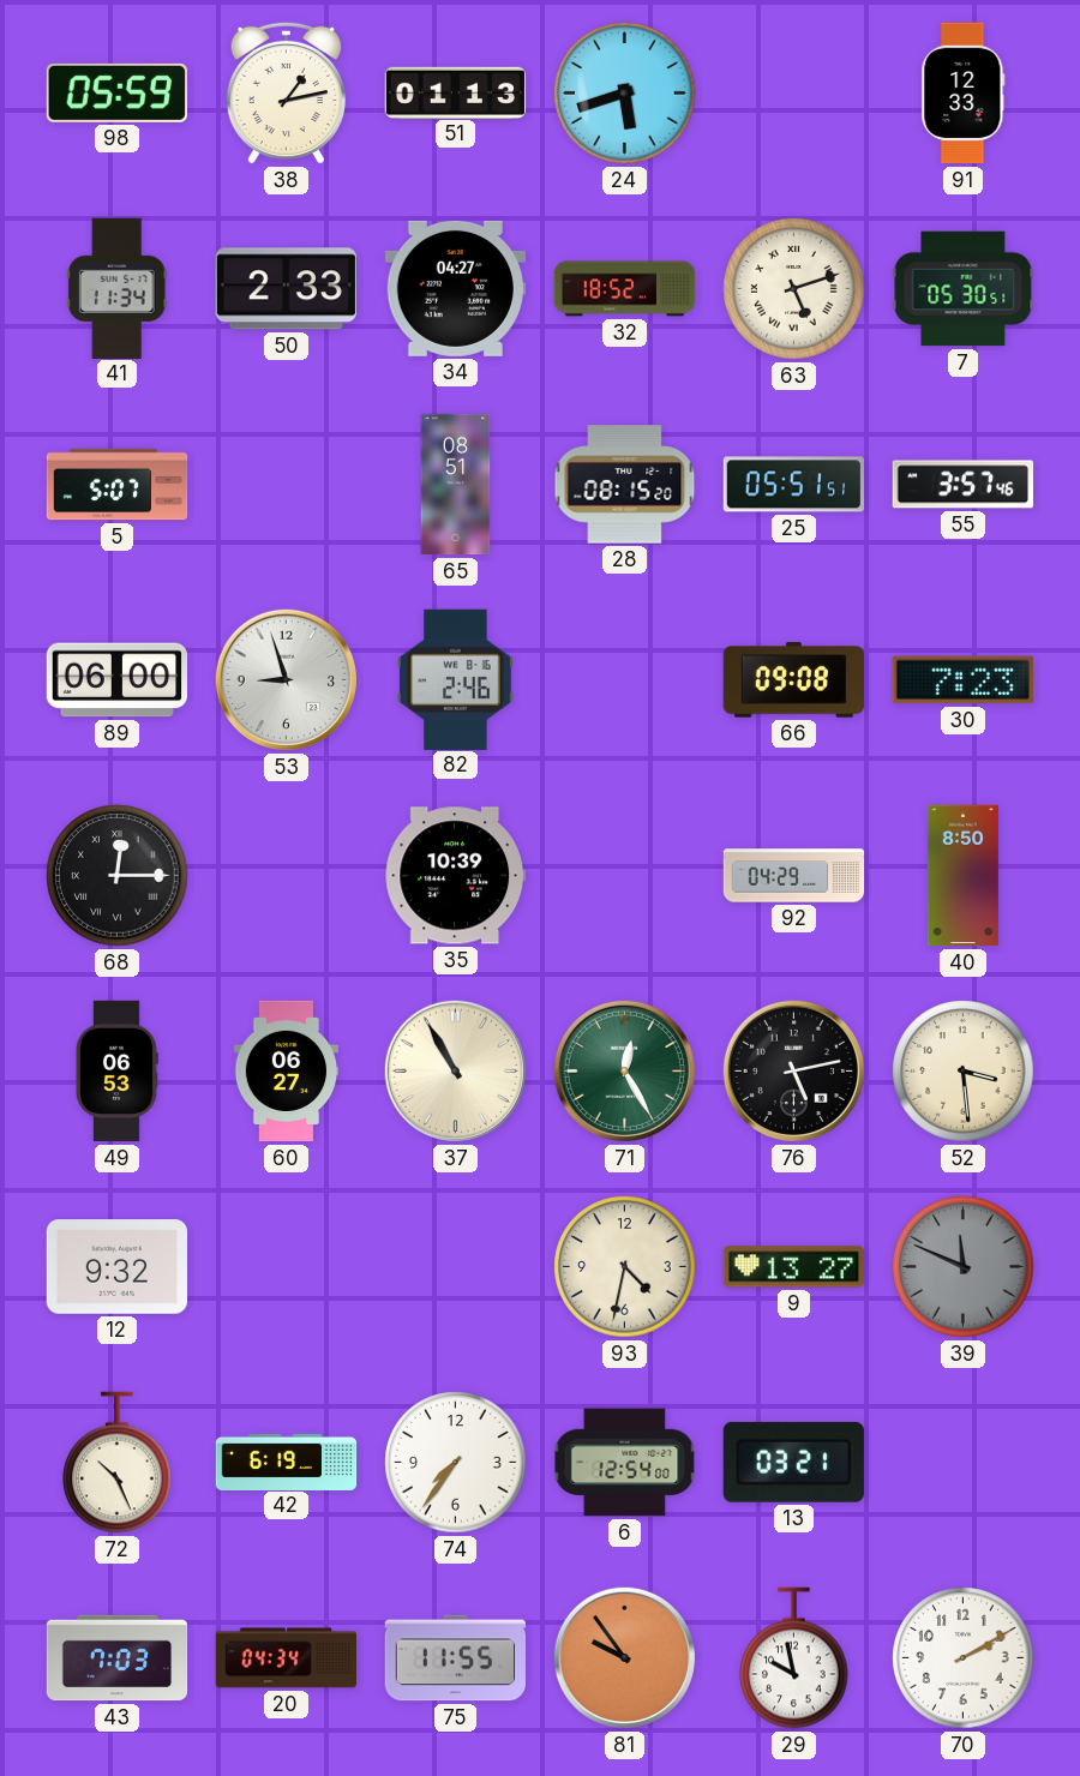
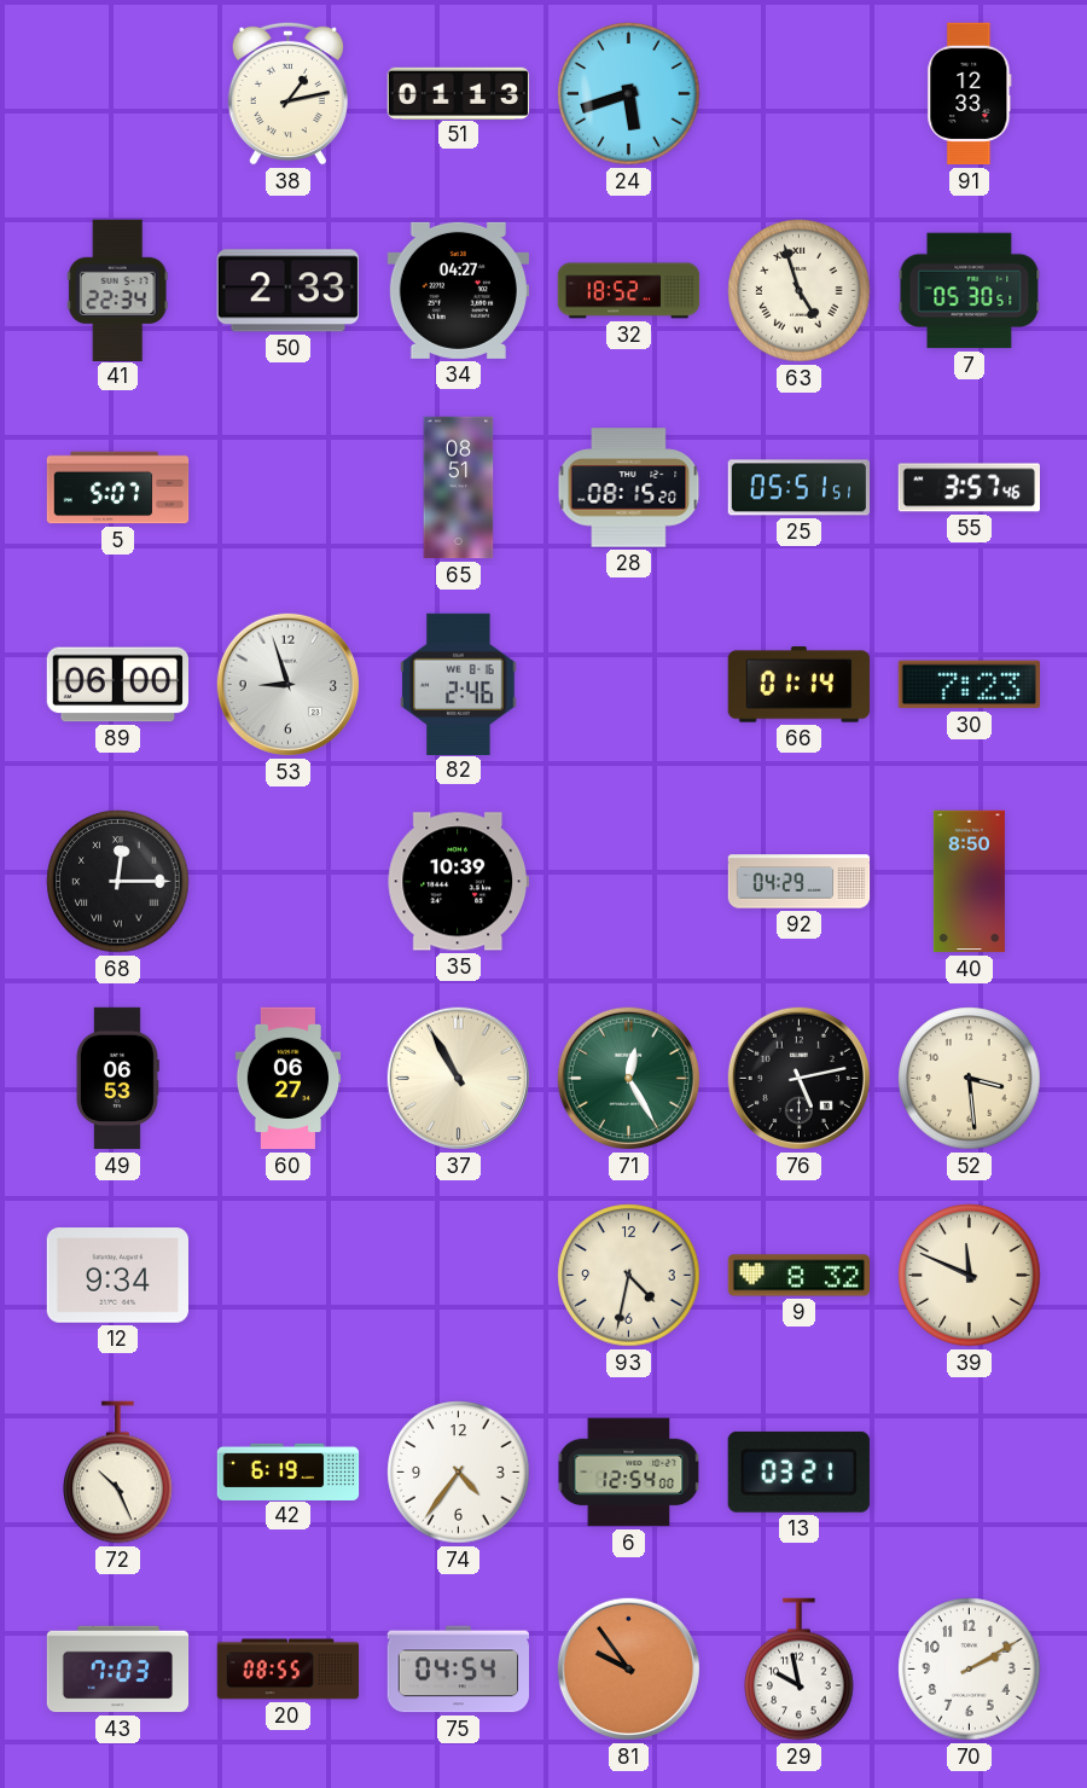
98: 05:59 -> none
41: 11:34 -> 22:34
63: 5:12 -> 4:57
66: 09:08 -> 01:14
12: 9:32 -> 9:34
9: 13:27 -> 8:32
39 dial: grey -> cream
74: 7:36 -> 4:36
20: 04:34 -> 08:55
75: 11:55 -> 04:54
